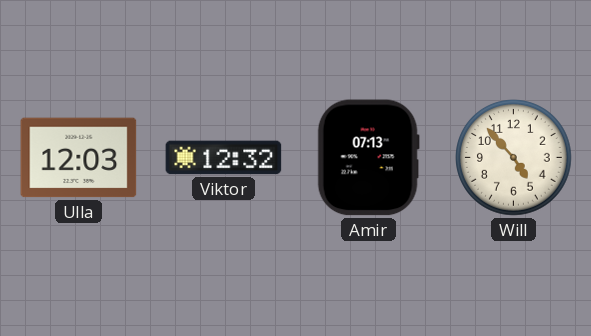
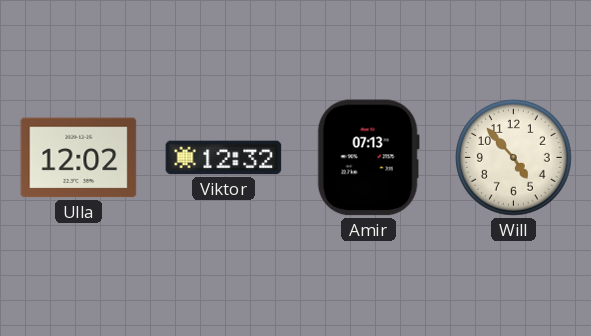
Ulla: 12:03 -> 12:02
